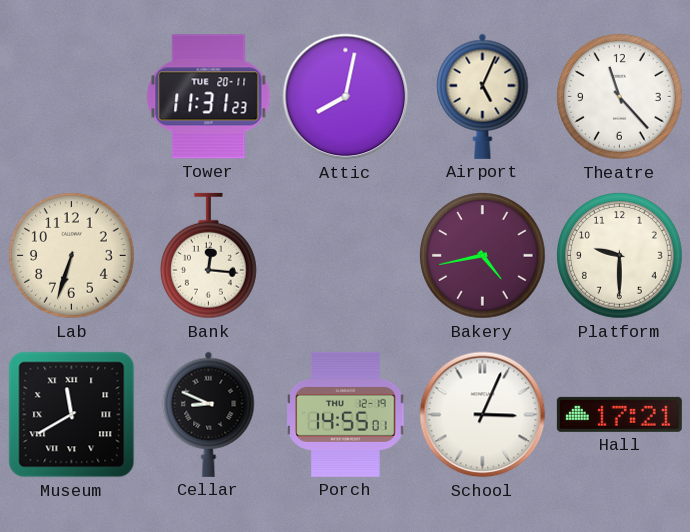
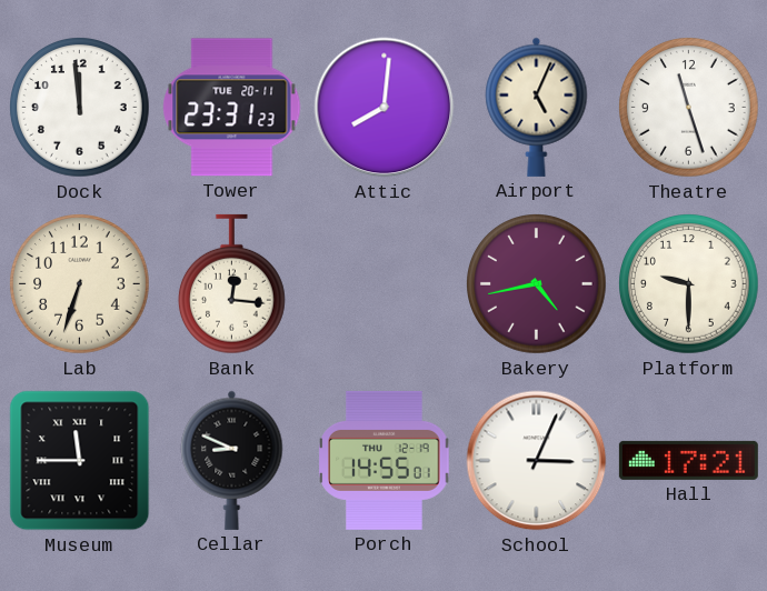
Dock: none -> 11:59
Tower: 11:31 -> 23:31
Attic: 8:02 -> 8:01
Theatre: 11:23 -> 11:27
Museum: 11:40 -> 11:45
